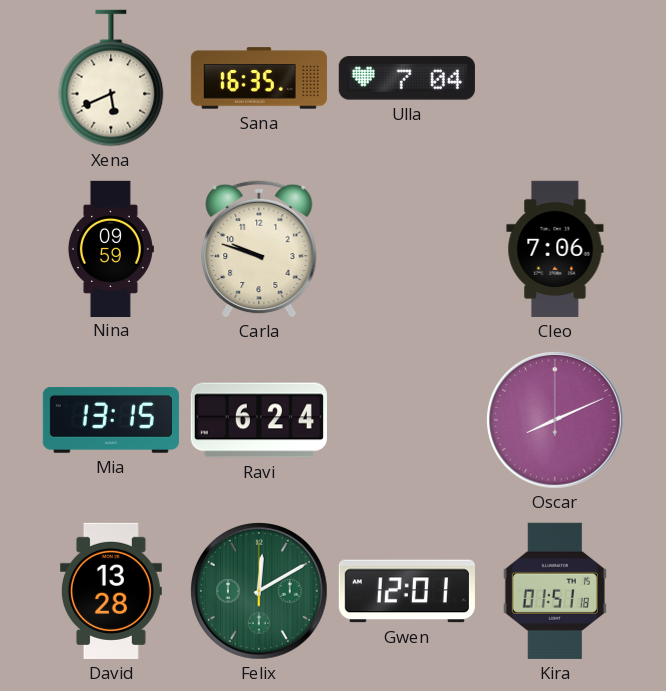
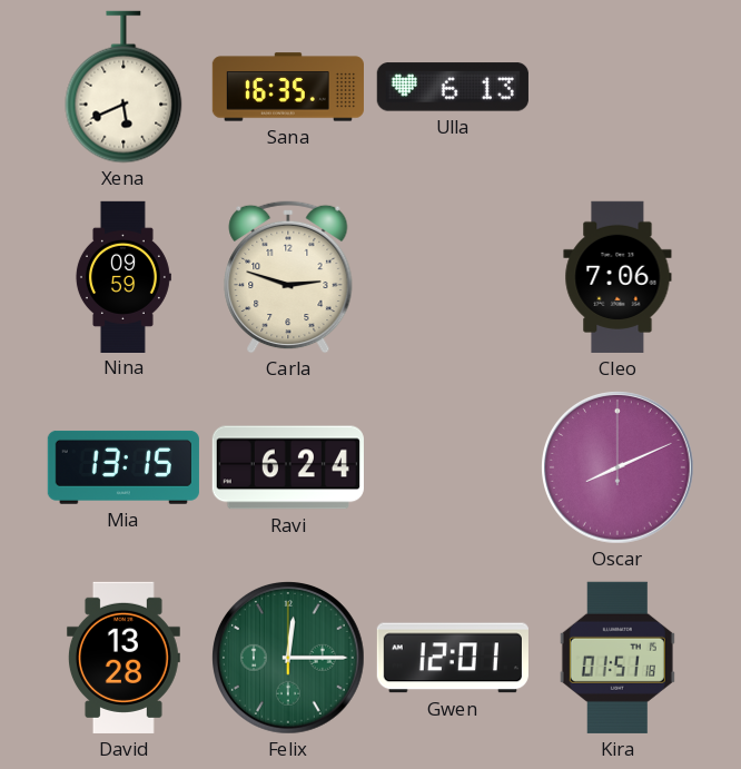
Ulla: 7:04 -> 6:13
Carla: 9:48 -> 2:48
Felix: 12:10 -> 12:15
